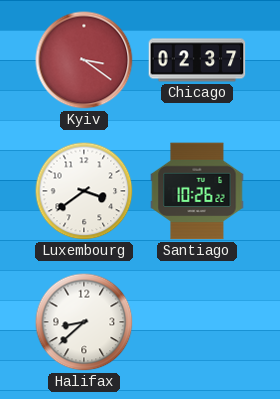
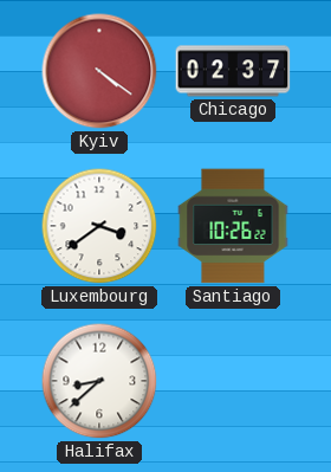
Kyiv: 3:21 -> 4:21
